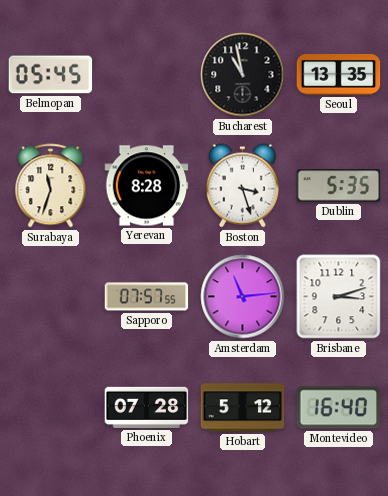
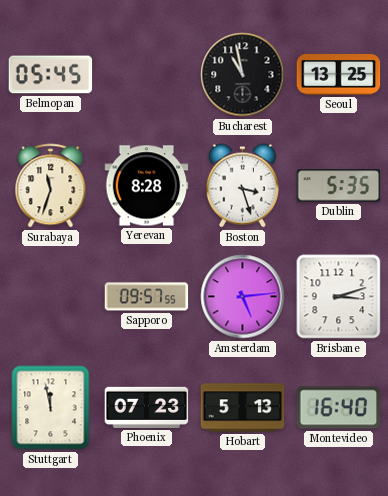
Seoul: 13:35 -> 13:25
Sapporo: 07:57 -> 09:57
Amsterdam: 11:14 -> 5:14
Stuttgart: none -> 11:58
Phoenix: 07:28 -> 07:23
Hobart: 5:12 -> 5:13
